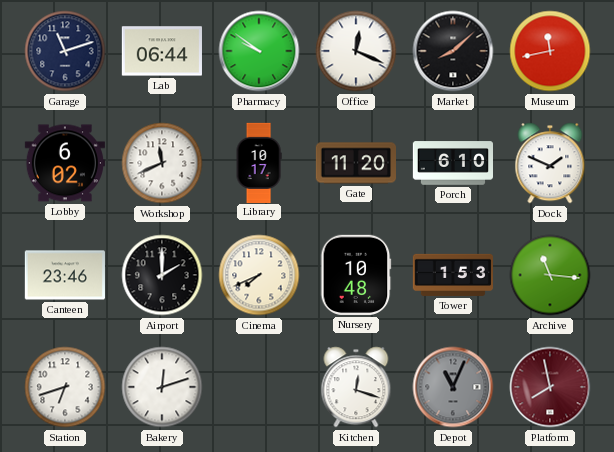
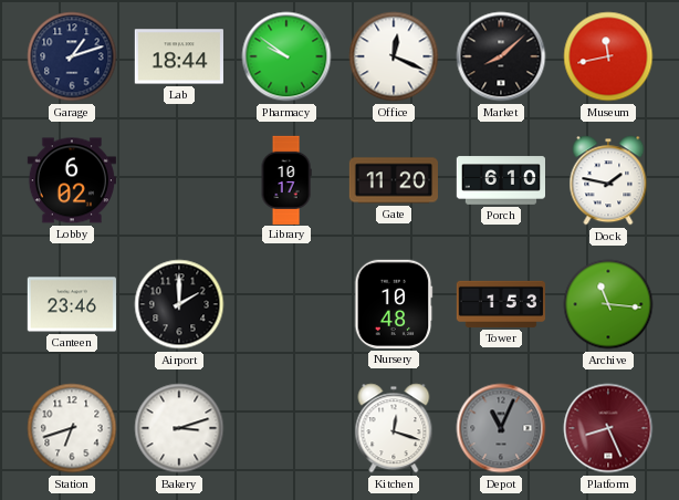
Garage: 11:12 -> 1:12
Lab: 06:44 -> 18:44
Workshop: 11:41 -> none
Dock: 1:49 -> 1:47
Cinema: 7:41 -> none
Bakery: 12:12 -> 3:12
Platform: 7:58 -> 8:26
